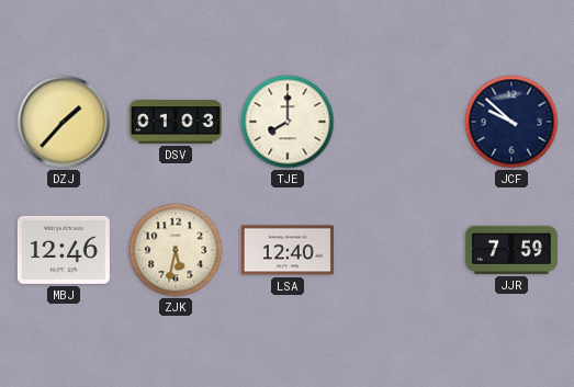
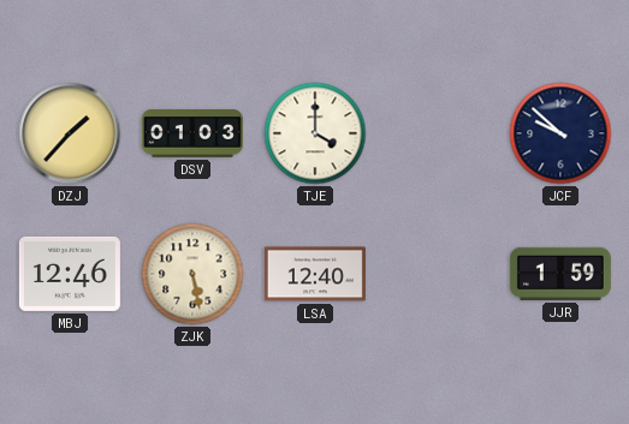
TJE: 8:00 -> 4:00
ZJK: 5:32 -> 5:28
JJR: 7:59 -> 1:59
